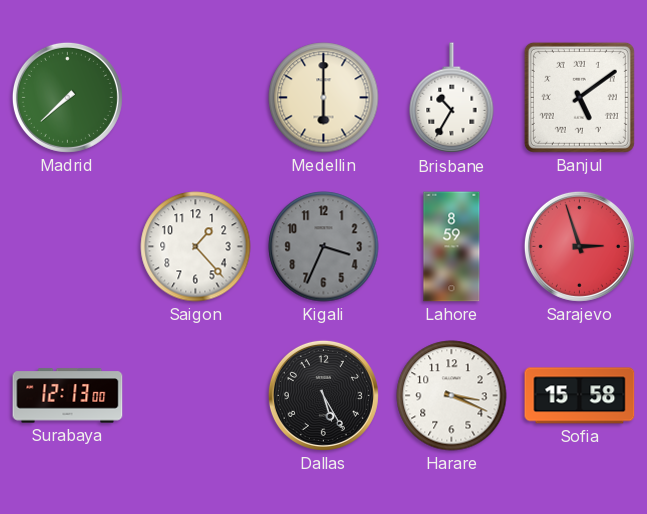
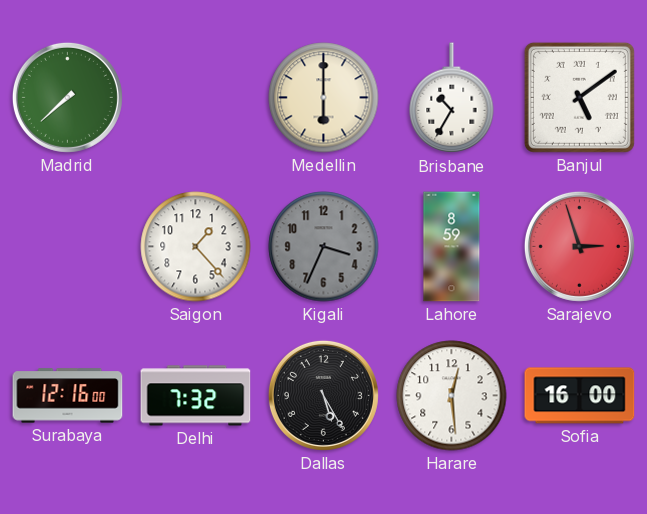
Surabaya: 12:13 -> 12:16
Delhi: none -> 7:32
Harare: 3:19 -> 12:29
Sofia: 15:58 -> 16:00
